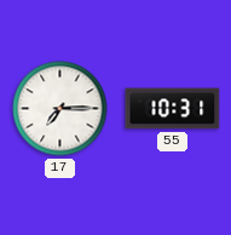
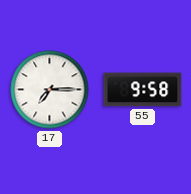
55: 10:31 -> 9:58
